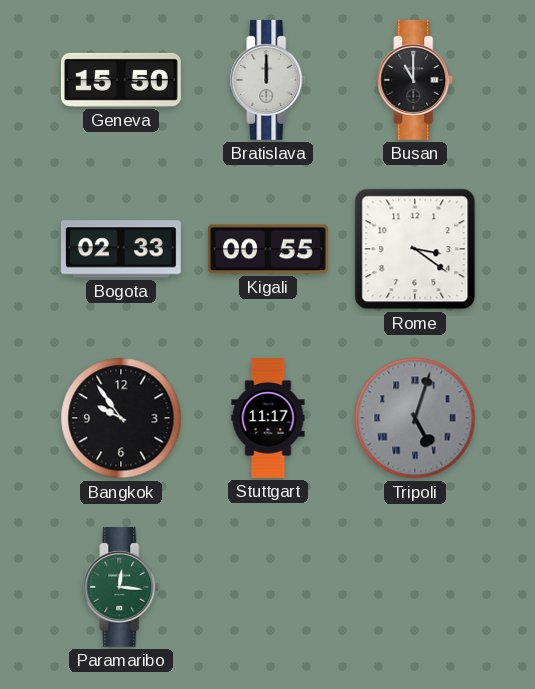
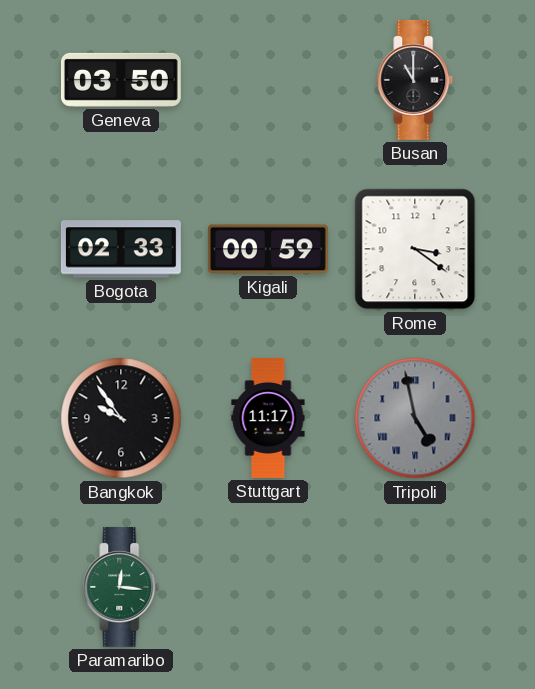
Geneva: 15:50 -> 03:50
Bratislava: 12:00 -> none
Kigali: 00:55 -> 00:59
Tripoli: 5:03 -> 4:58
